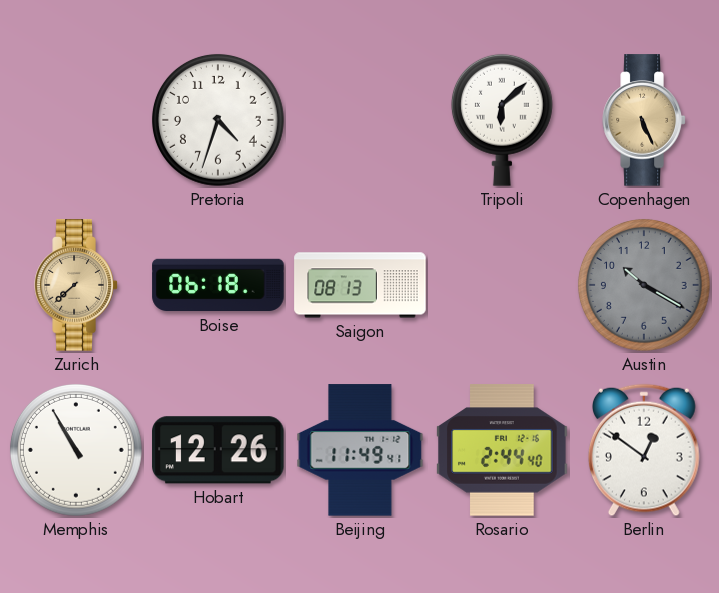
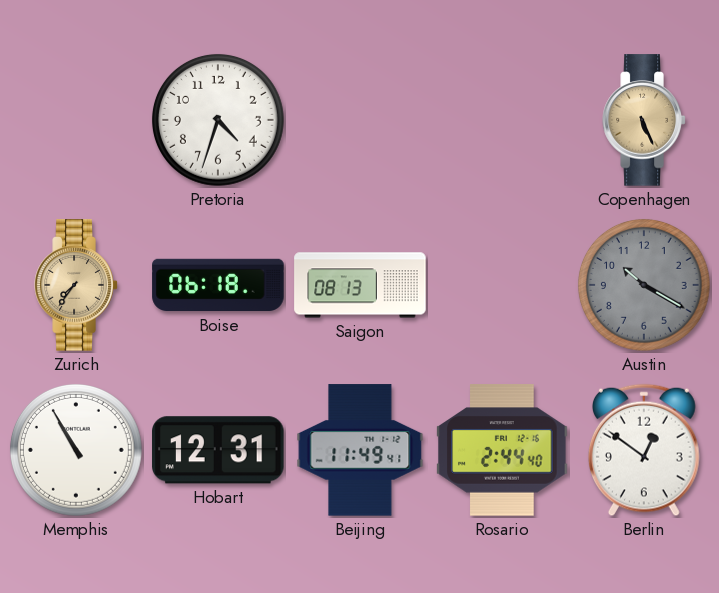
Tripoli: 6:08 -> none
Zurich: 7:38 -> 7:36
Hobart: 12:26 -> 12:31
